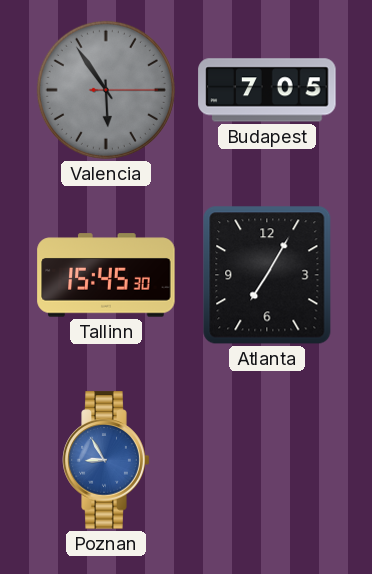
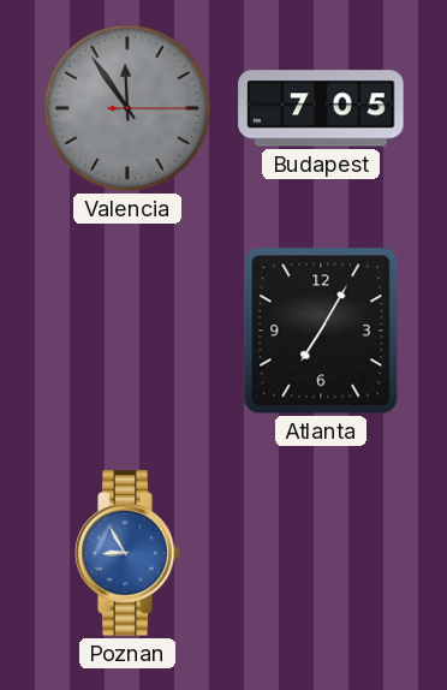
Valencia: 5:54 -> 11:54
Tallinn: 15:45 -> none
